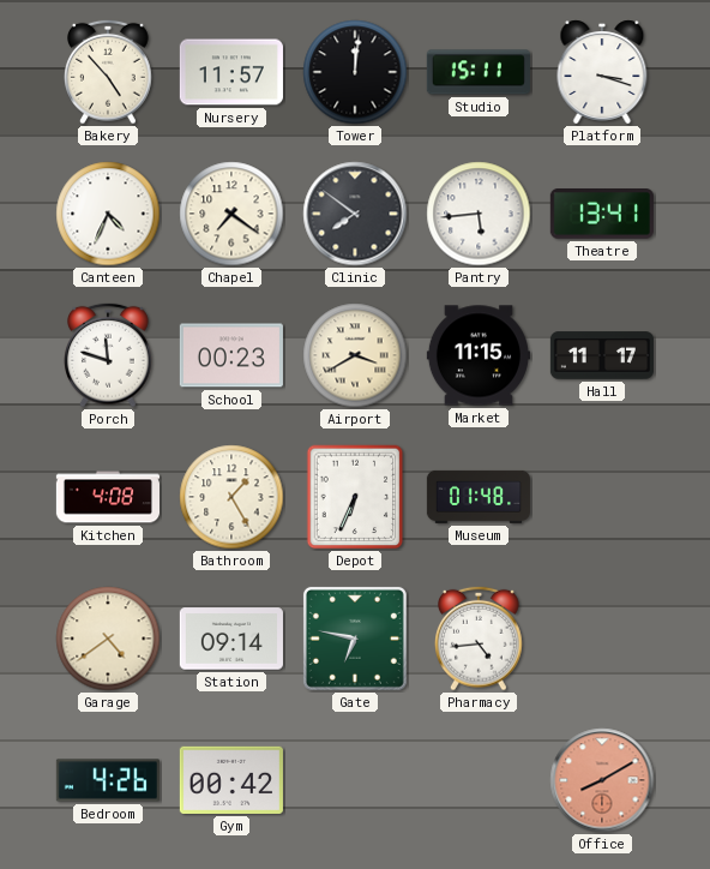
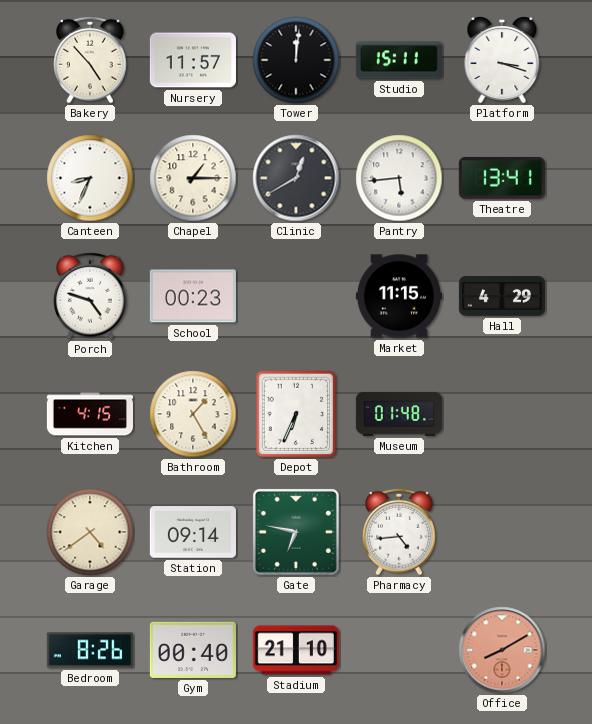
Canteen: 4:34 -> 8:34
Chapel: 7:21 -> 1:15
Clinic: 7:51 -> 12:40
Porch: 11:48 -> 4:48
Airport: 3:40 -> none
Hall: 11:17 -> 4:29
Kitchen: 4:08 -> 4:15
Bedroom: 4:26 -> 8:26
Gym: 00:42 -> 00:40
Stadium: none -> 21:10
